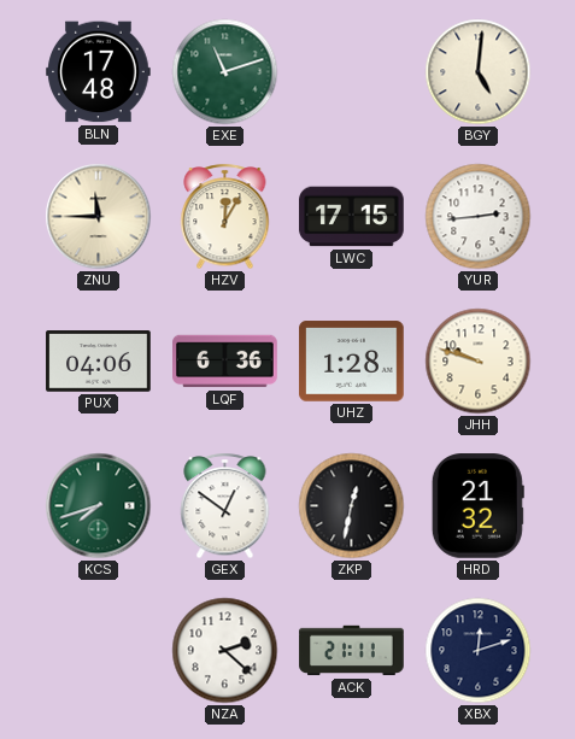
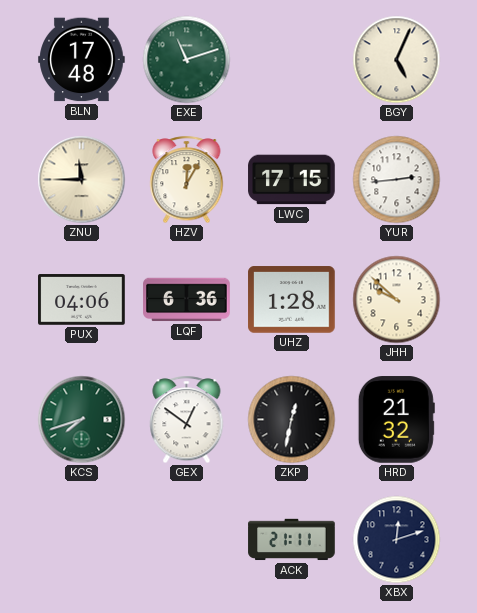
BGY: 5:01 -> 5:04
JHH: 9:48 -> 9:52
NZA: 2:22 -> none
